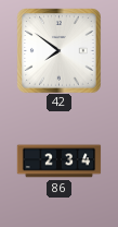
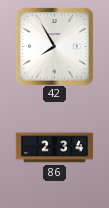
42: 7:51 -> 7:55
